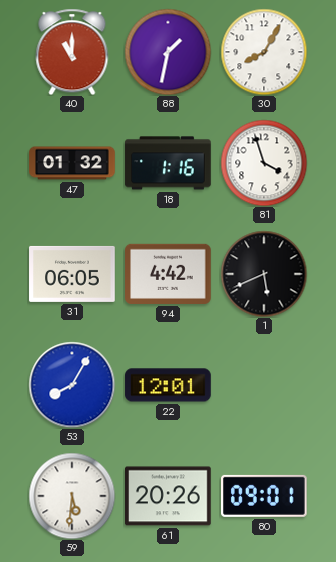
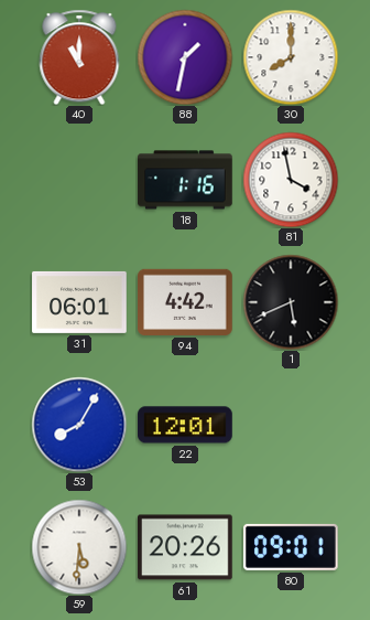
30: 8:05 -> 8:00
47: 01:32 -> none
81: 3:57 -> 3:58
31: 06:05 -> 06:01
